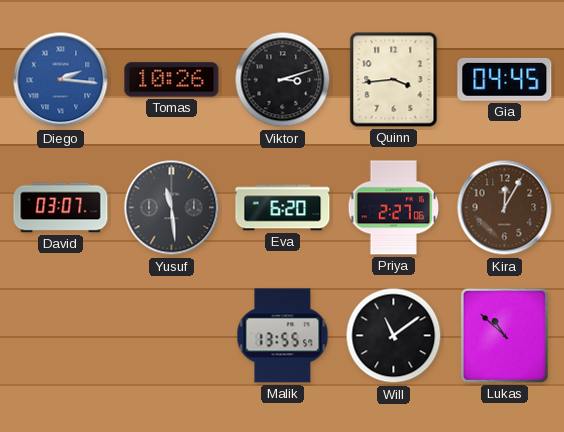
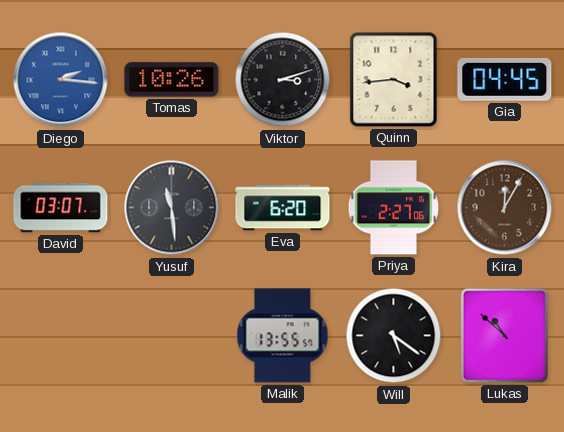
Will: 11:09 -> 5:21
